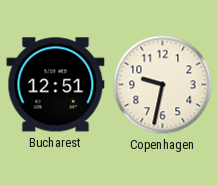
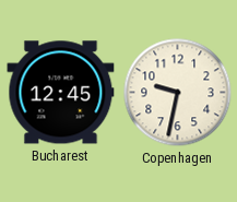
Bucharest: 12:51 -> 12:45
